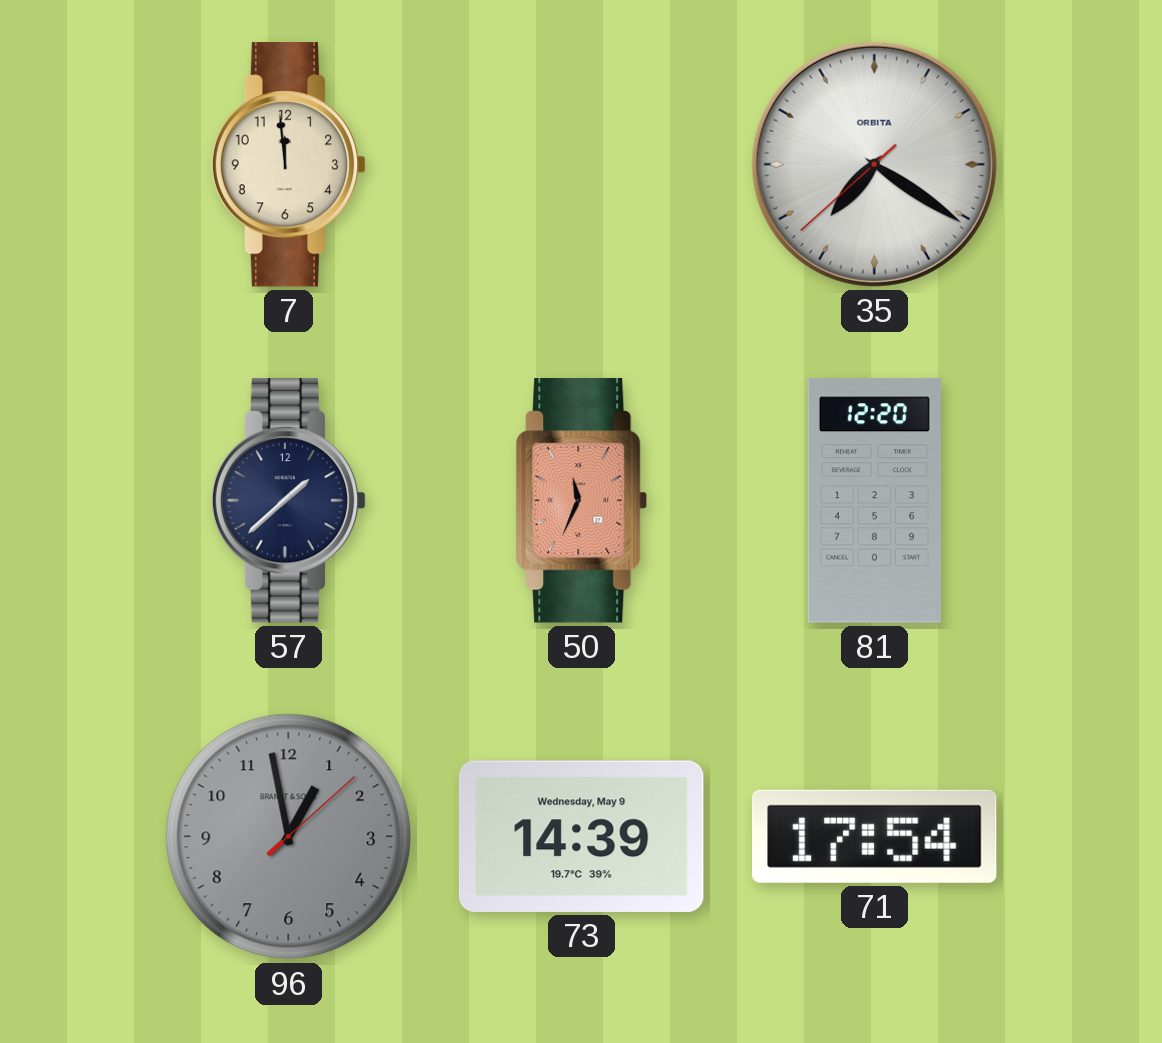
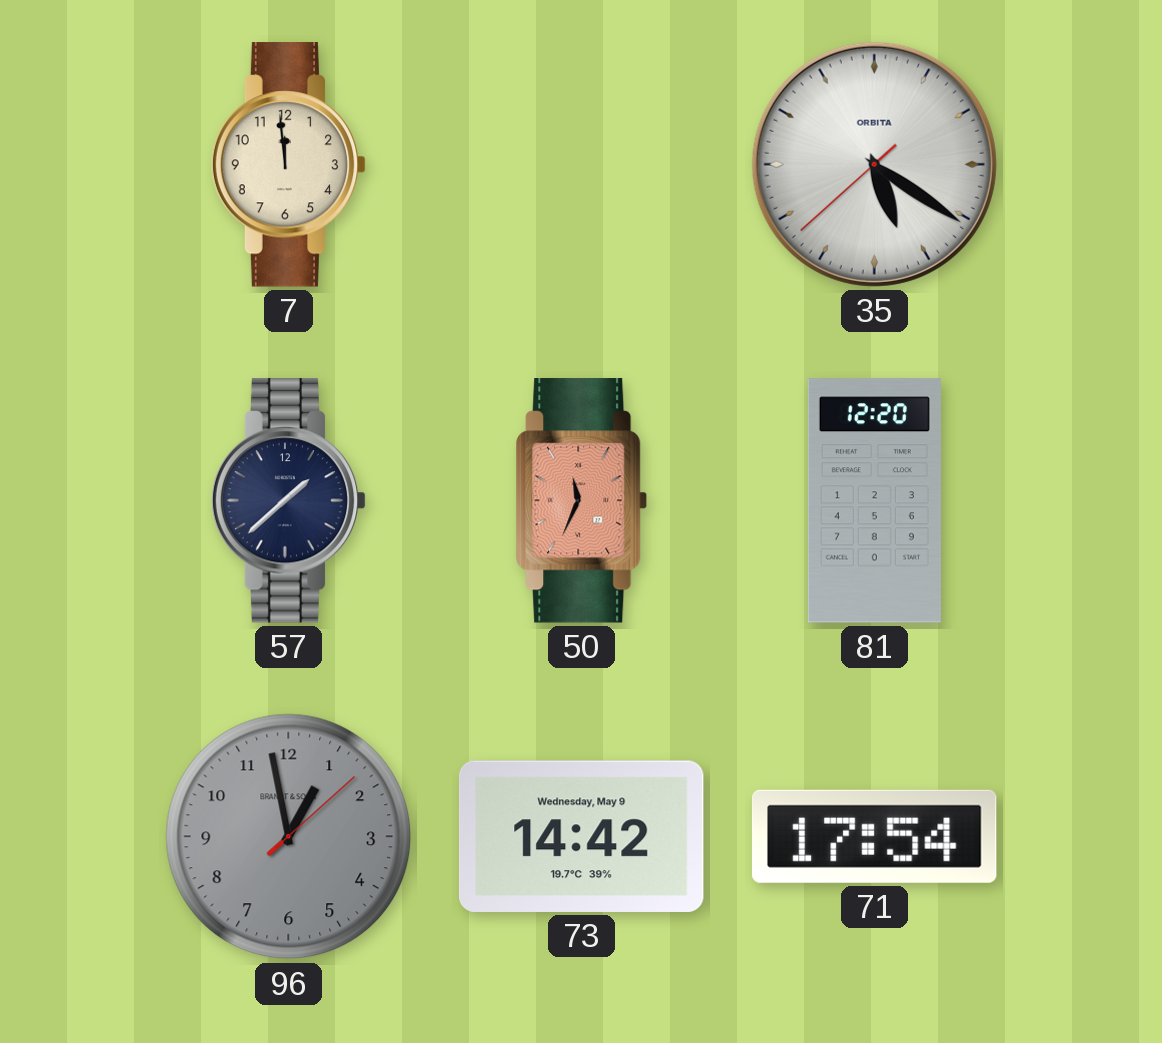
35: 7:20 -> 5:20
73: 14:39 -> 14:42
